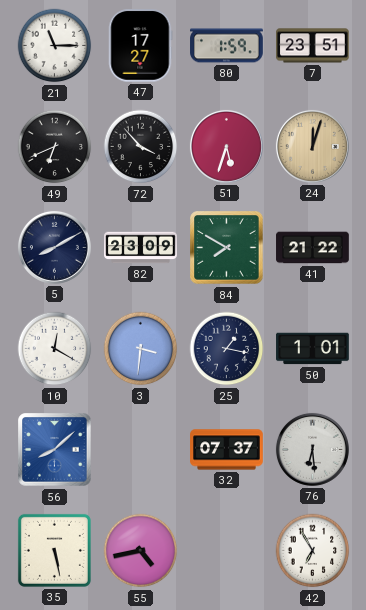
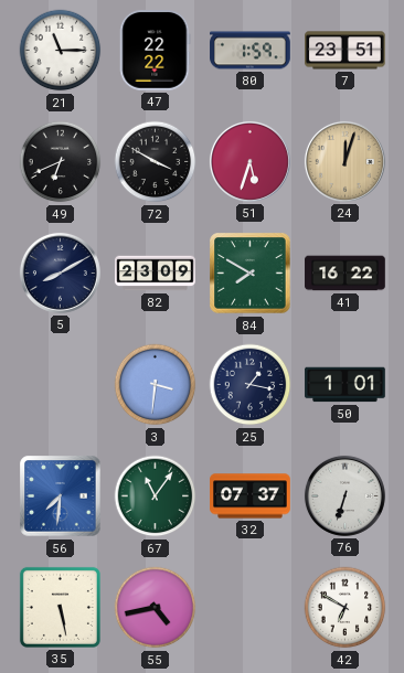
47: 17:27 -> 22:22
72: 3:53 -> 3:50
41: 21:22 -> 16:22
10: 12:20 -> none
56: 8:08 -> 7:31
67: none -> 11:06
76: 6:29 -> 6:33
42: 6:55 -> 6:50
